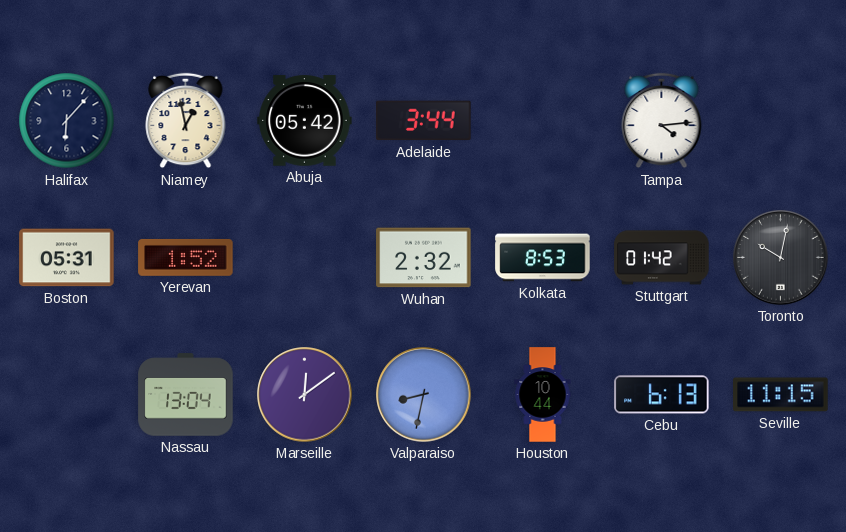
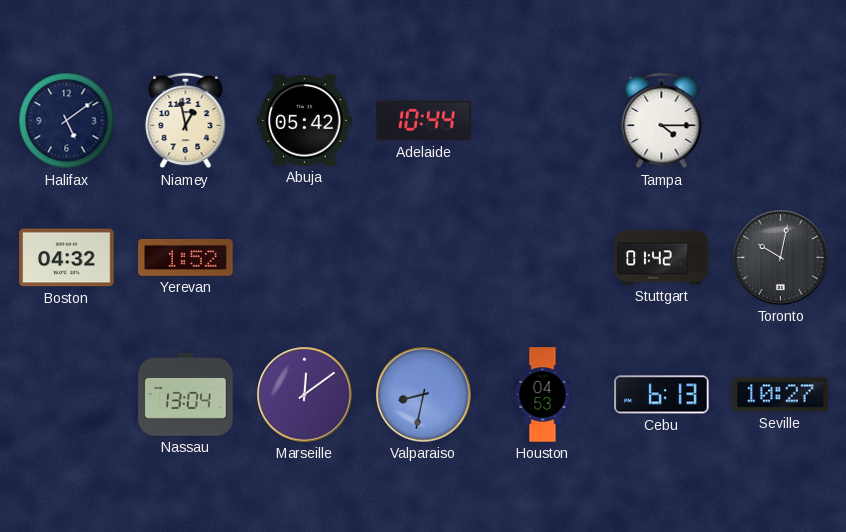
Halifax: 6:07 -> 5:09
Adelaide: 3:44 -> 10:44
Tampa: 4:14 -> 4:15
Boston: 05:31 -> 04:32
Wuhan: 2:32 -> none
Kolkata: 8:53 -> none
Houston: 10:44 -> 04:53
Seville: 11:15 -> 10:27
